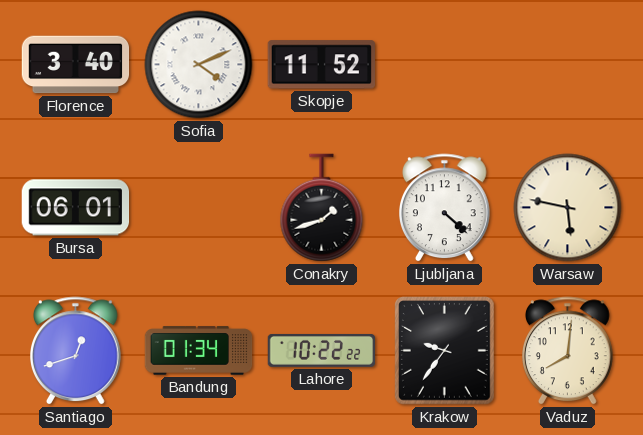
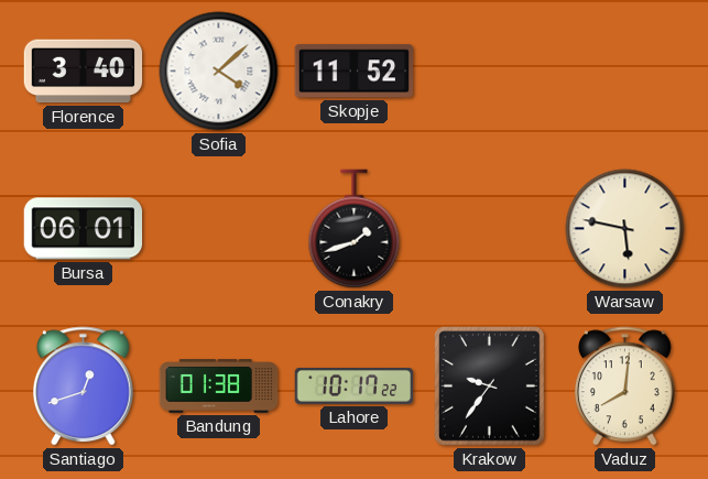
Sofia: 4:11 -> 4:08
Ljubljana: 4:22 -> none
Bandung: 01:34 -> 01:38
Lahore: 10:22 -> 10:17
